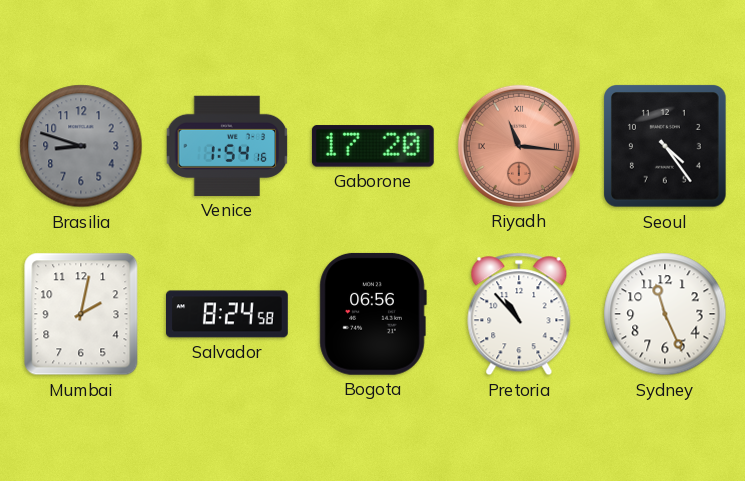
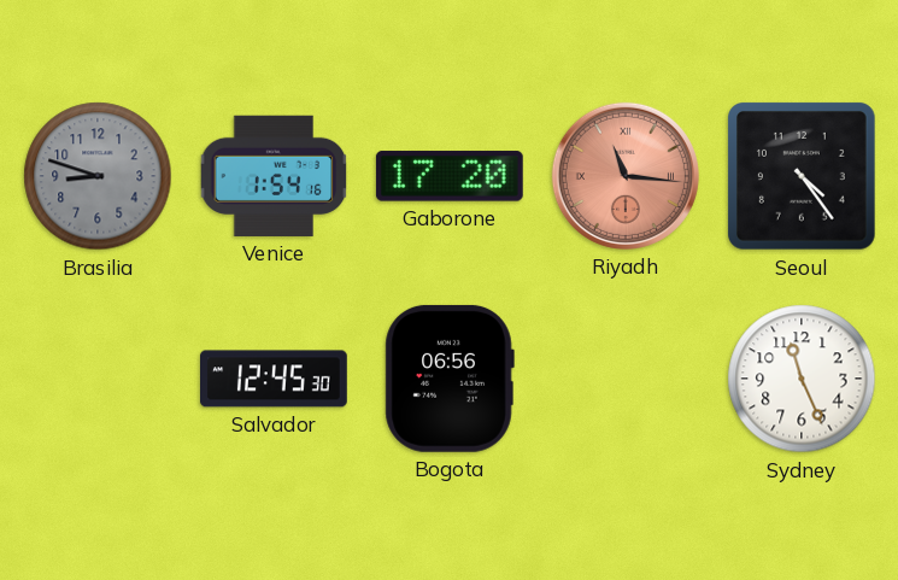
Mumbai: 2:02 -> none
Salvador: 8:24 -> 12:45
Pretoria: 10:53 -> none
